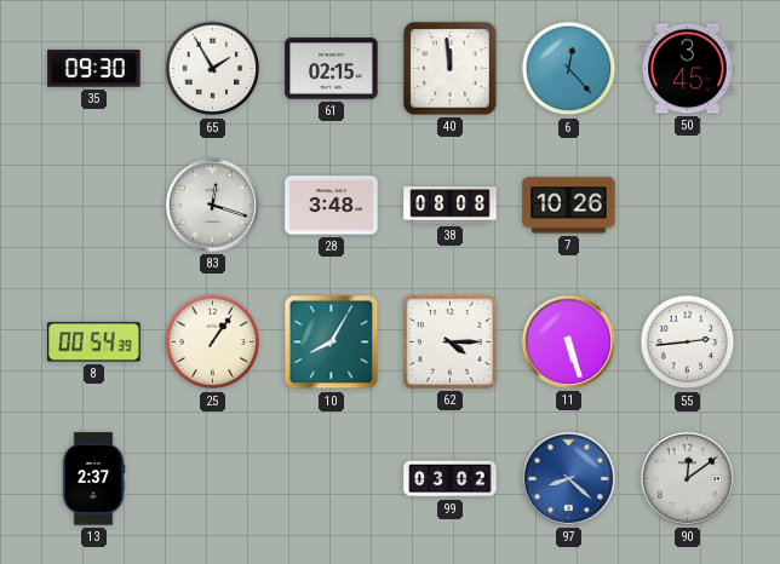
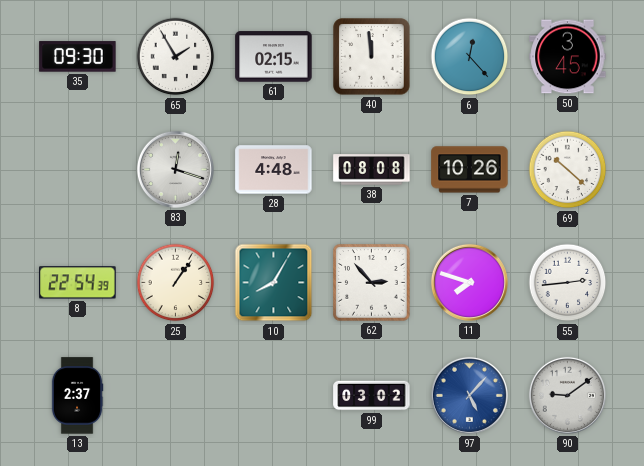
28: 3:48 -> 4:48
69: none -> 10:22
8: 00:54 -> 22:54
62: 4:15 -> 2:53
11: 5:27 -> 7:48
97: 8:22 -> 5:07
90: 12:09 -> 9:09
